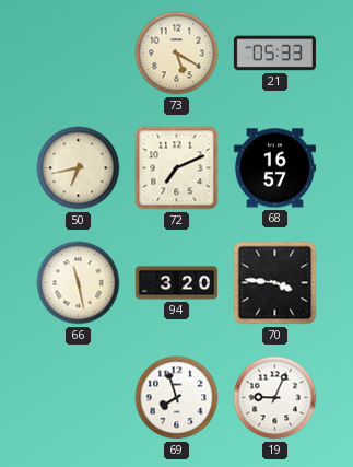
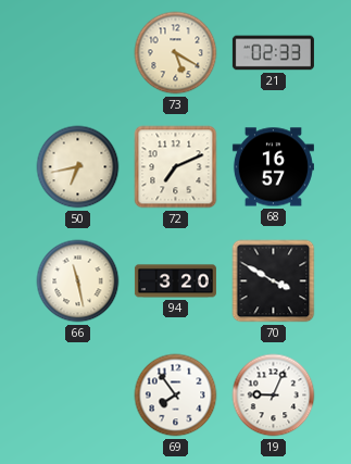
21: 05:33 -> 02:33
70: 3:46 -> 3:50
69: 7:57 -> 7:54
